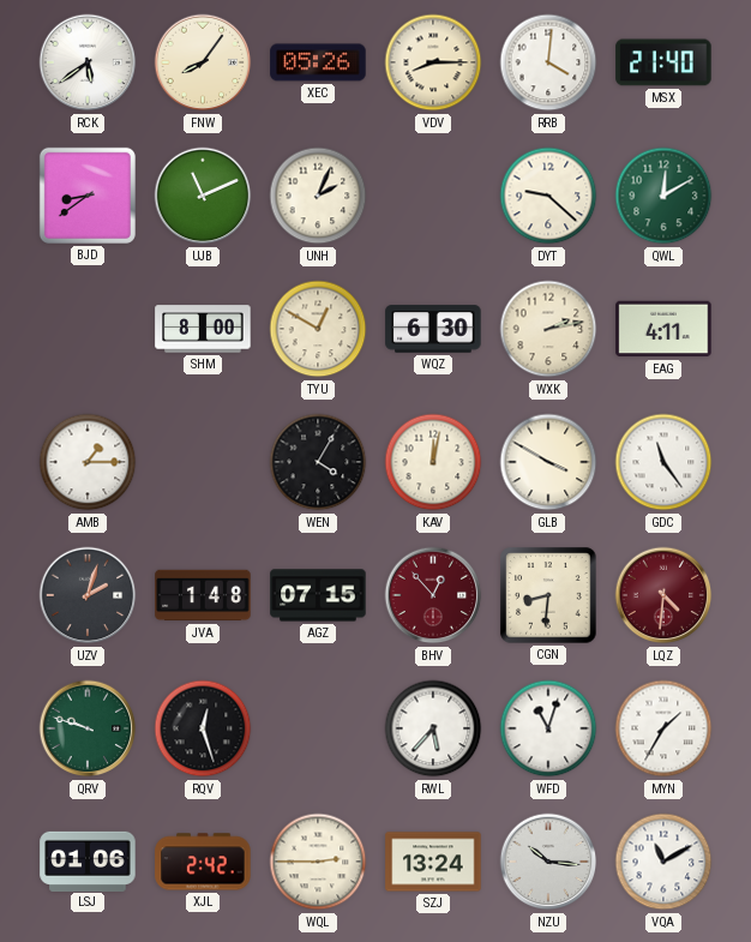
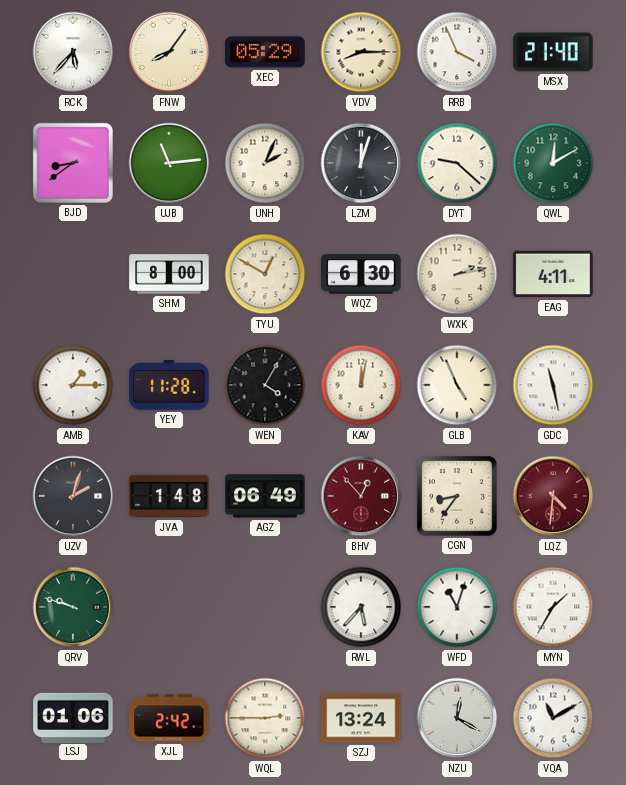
RCK: 5:39 -> 5:37
XEC: 05:26 -> 05:29
RRB: 4:01 -> 3:56
UJB: 11:11 -> 11:14
LZM: none -> 12:03
YEY: none -> 11:28
GLB: 3:50 -> 4:56
GDC: 11:24 -> 11:28
AGZ: 07:15 -> 06:49
CGN: 8:31 -> 8:36
RQV: 12:27 -> none
NZU: 10:16 -> 12:20
